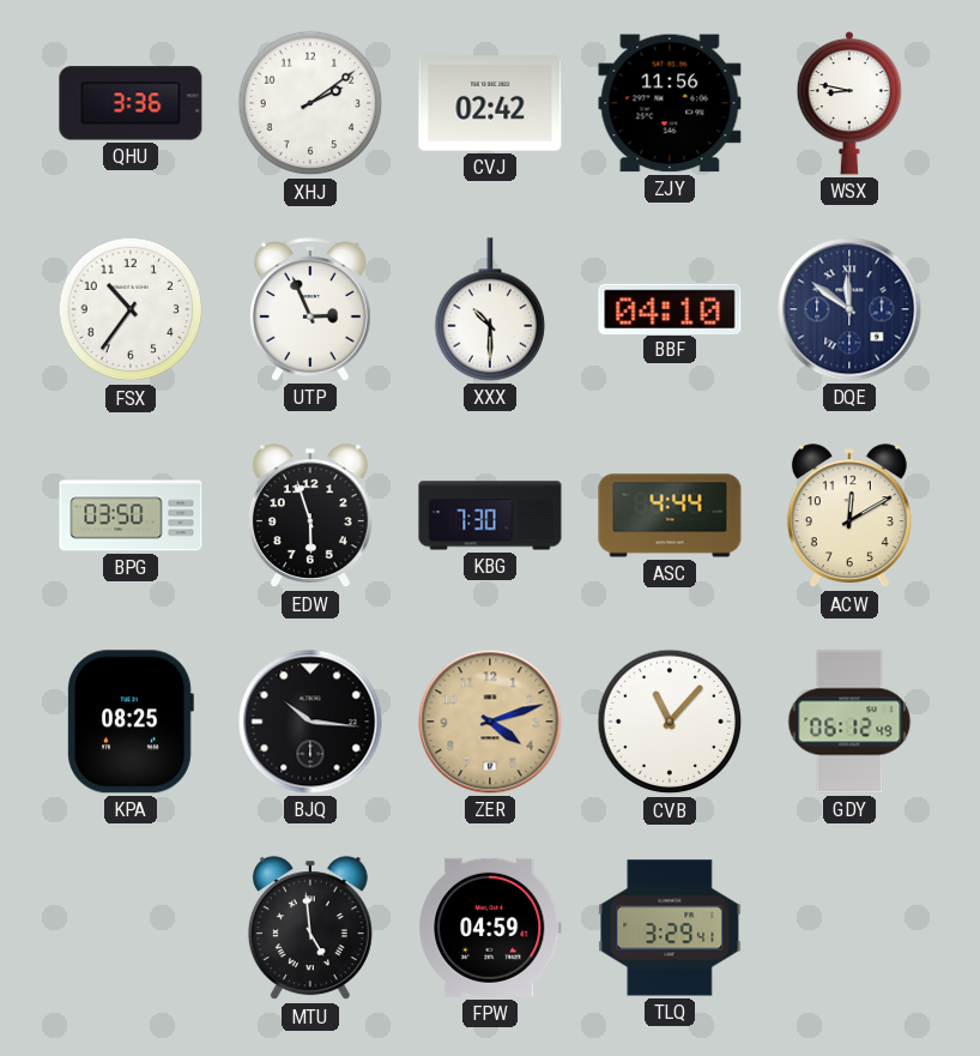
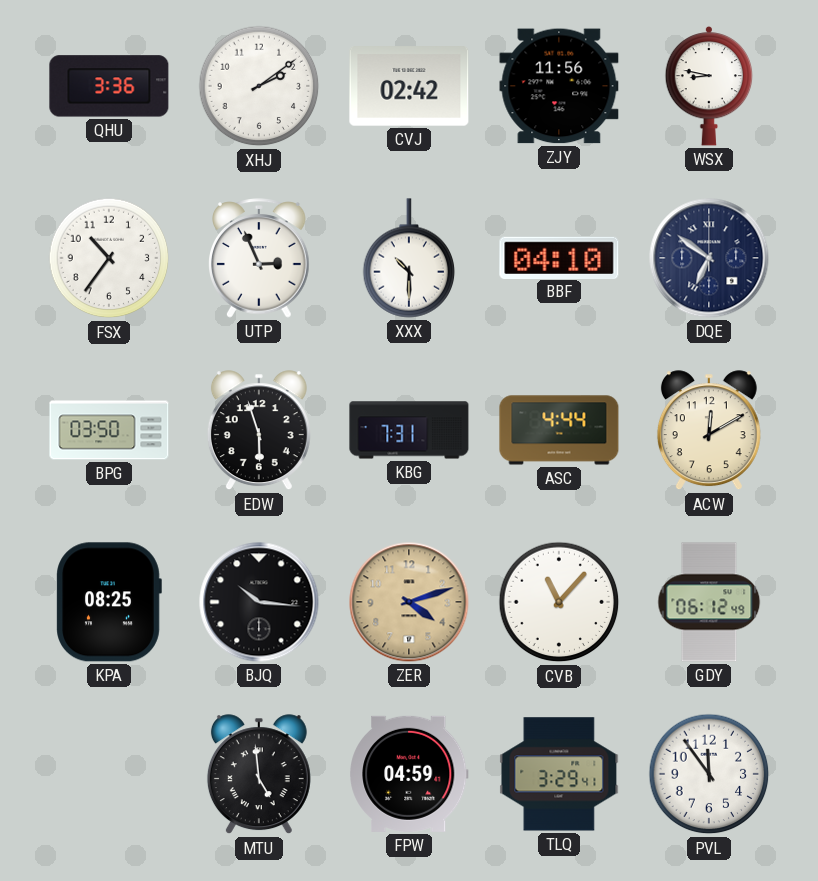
DQE: 11:51 -> 6:51
KBG: 7:30 -> 7:31
PVL: none -> 11:54
